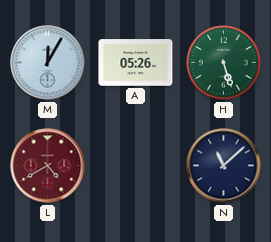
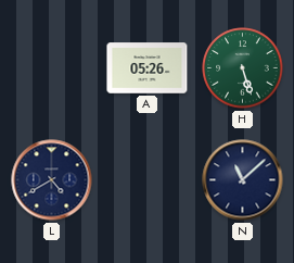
M: 12:05 -> none
L dial: burgundy -> navy
